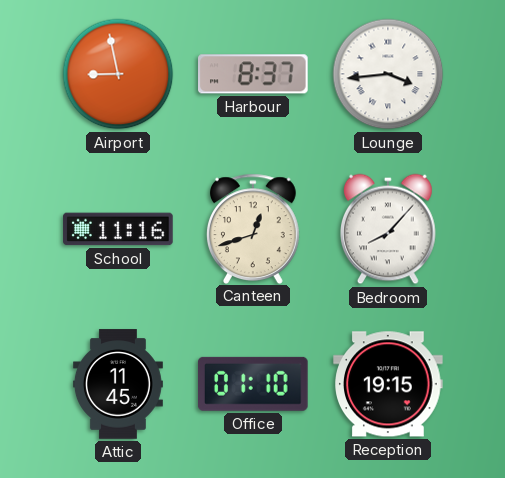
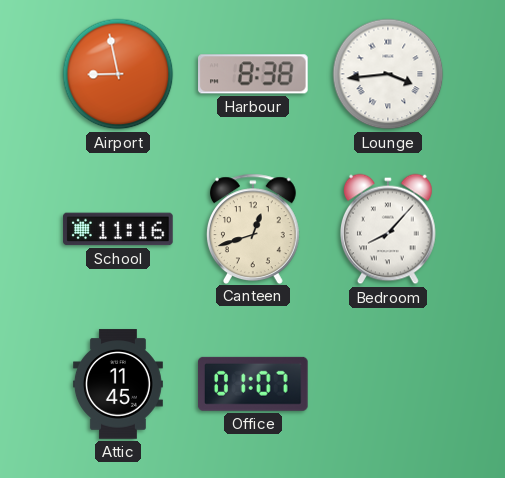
Harbour: 8:37 -> 8:38
Office: 01:10 -> 01:07
Reception: 19:15 -> none
